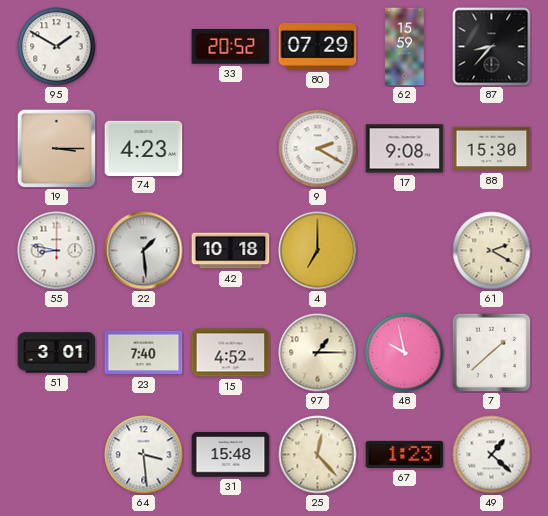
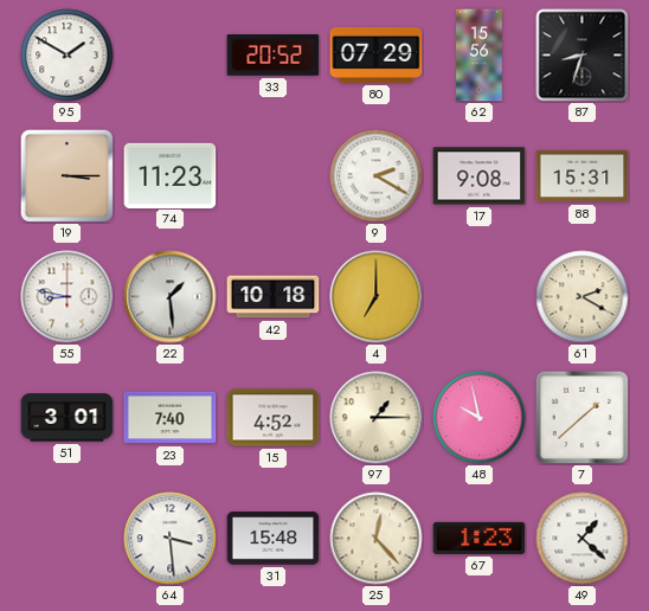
62: 15:59 -> 15:56
87: 8:37 -> 8:33
74: 4:23 -> 11:23
88: 15:30 -> 15:31
